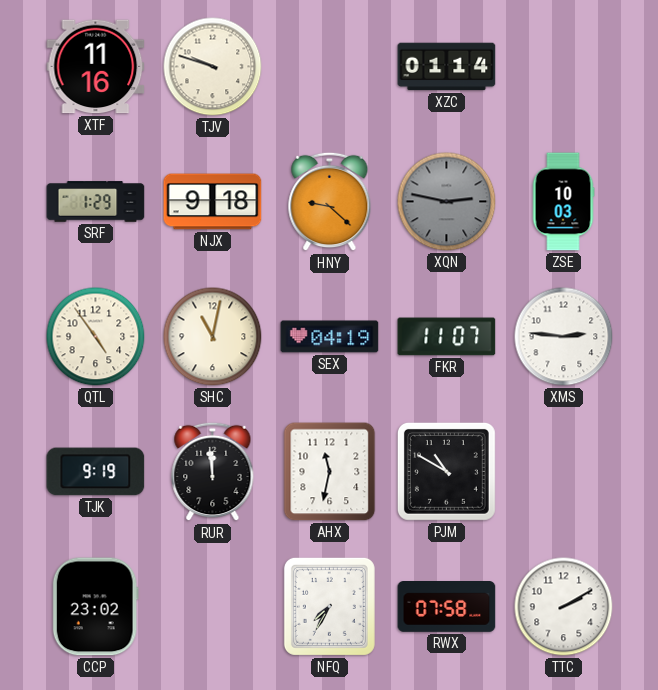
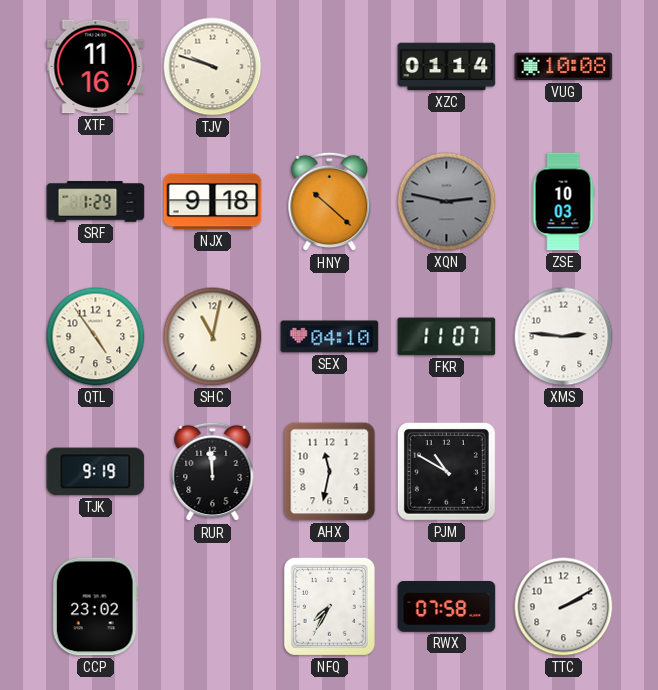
VUG: none -> 10:08
HNY: 9:22 -> 10:22
SEX: 04:19 -> 04:10
